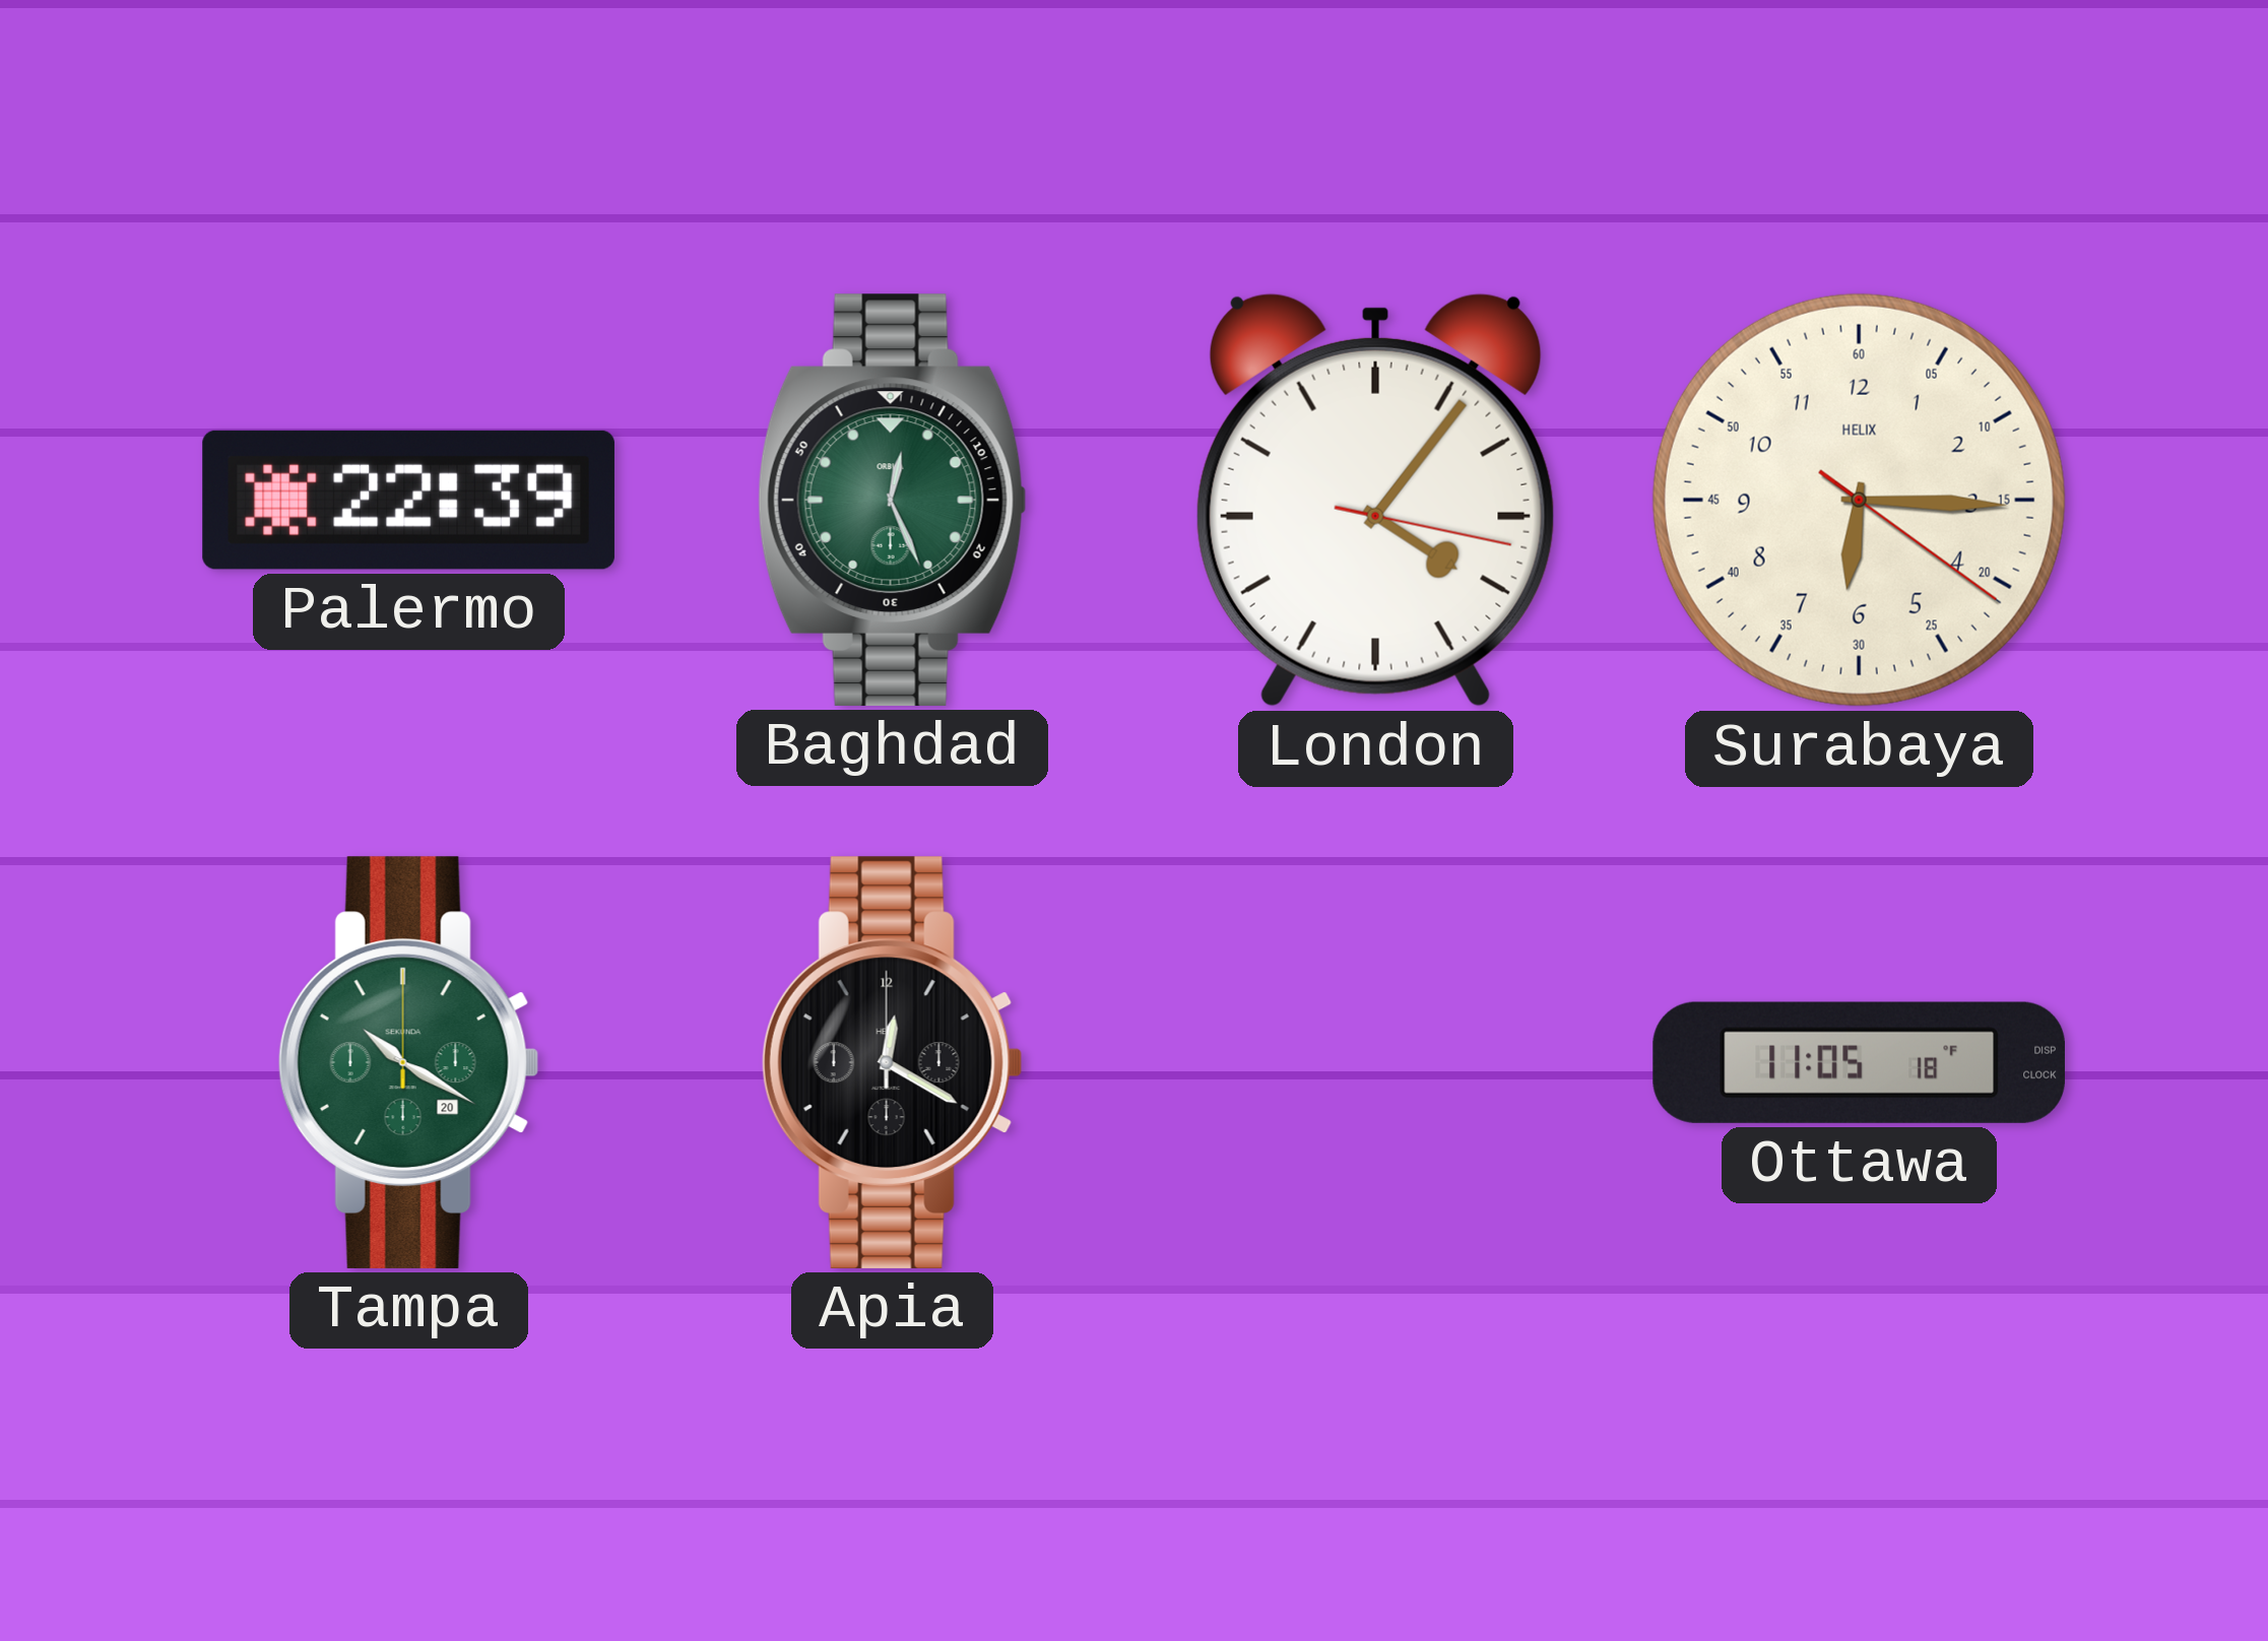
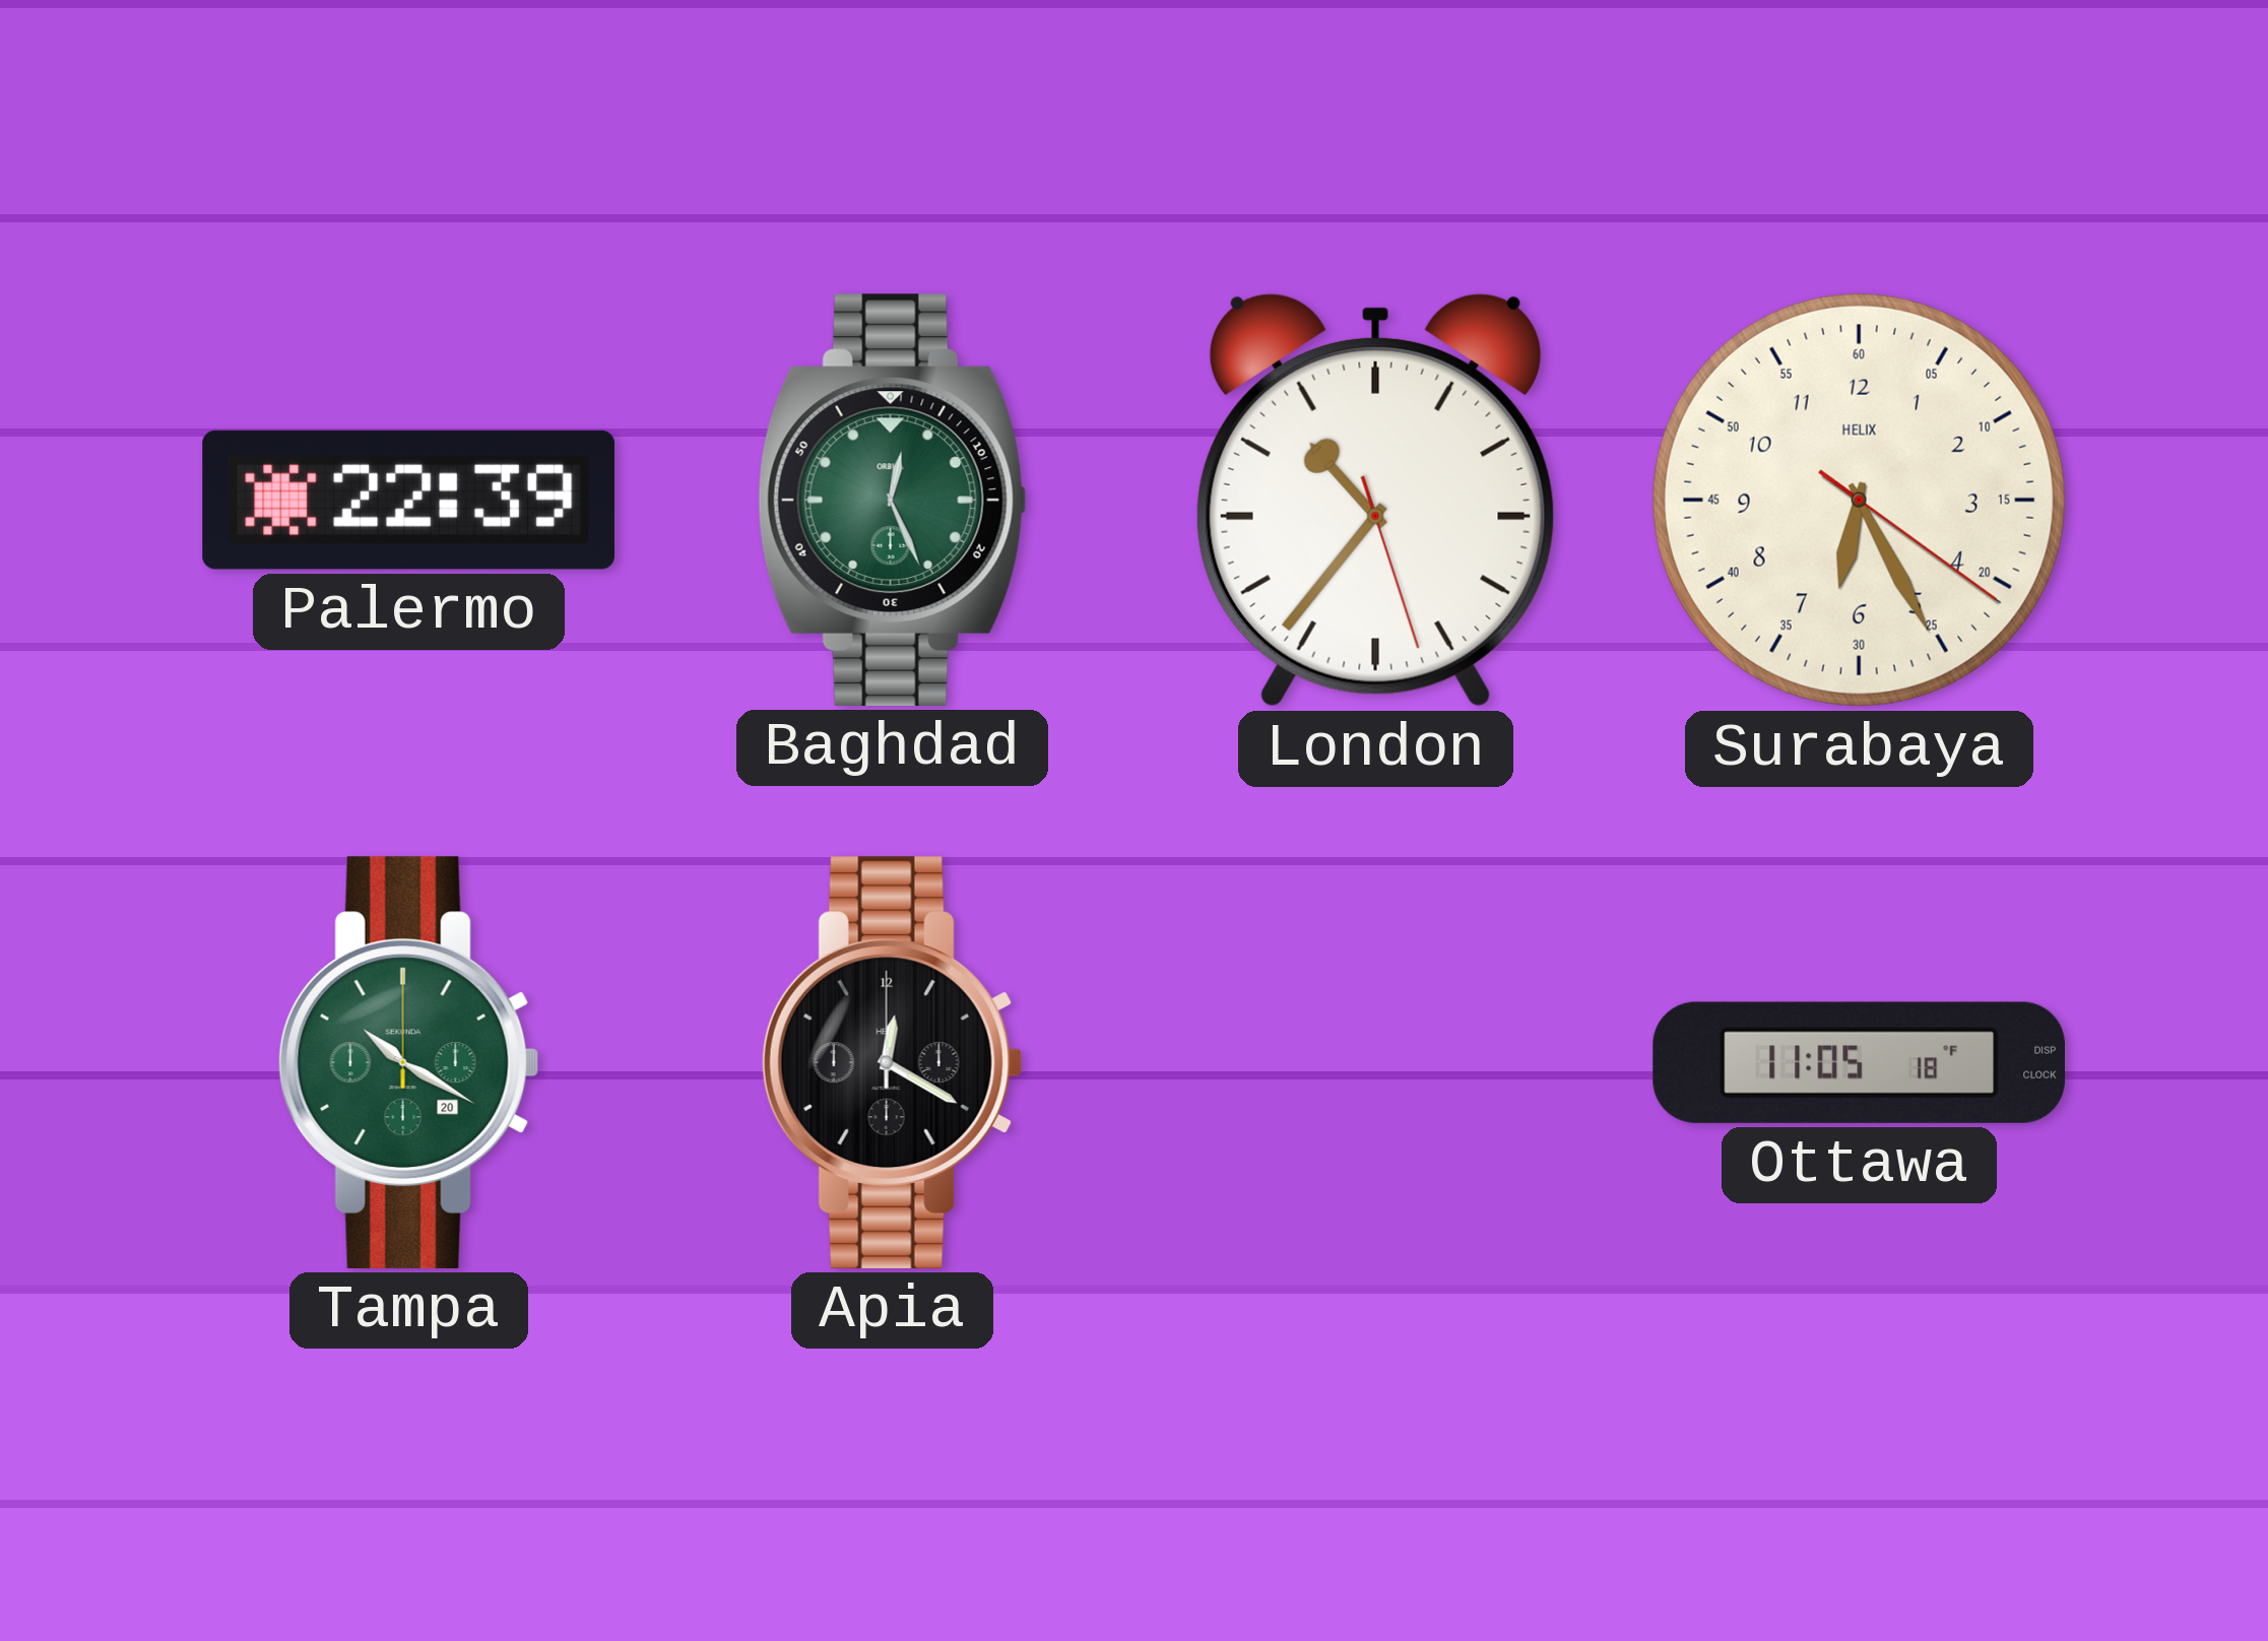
London: 4:06 -> 10:36
Surabaya: 6:15 -> 6:25
